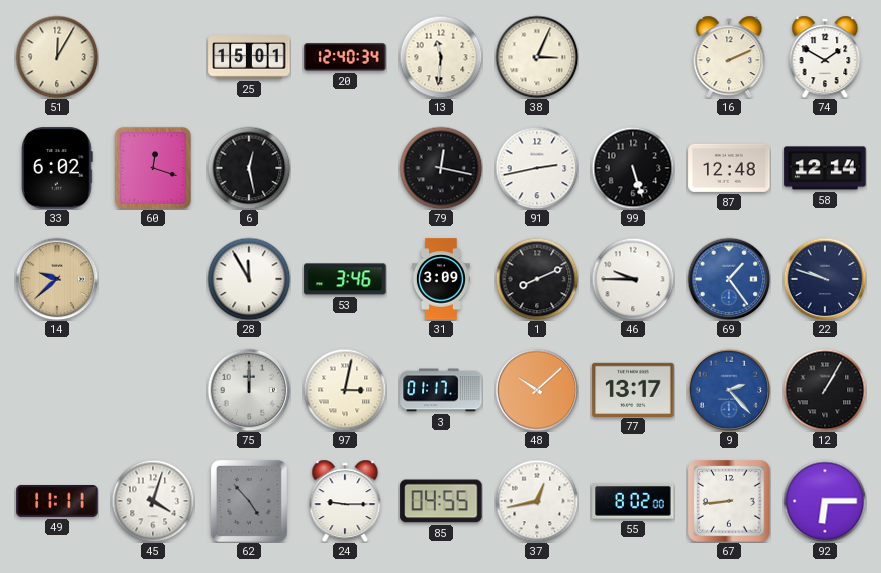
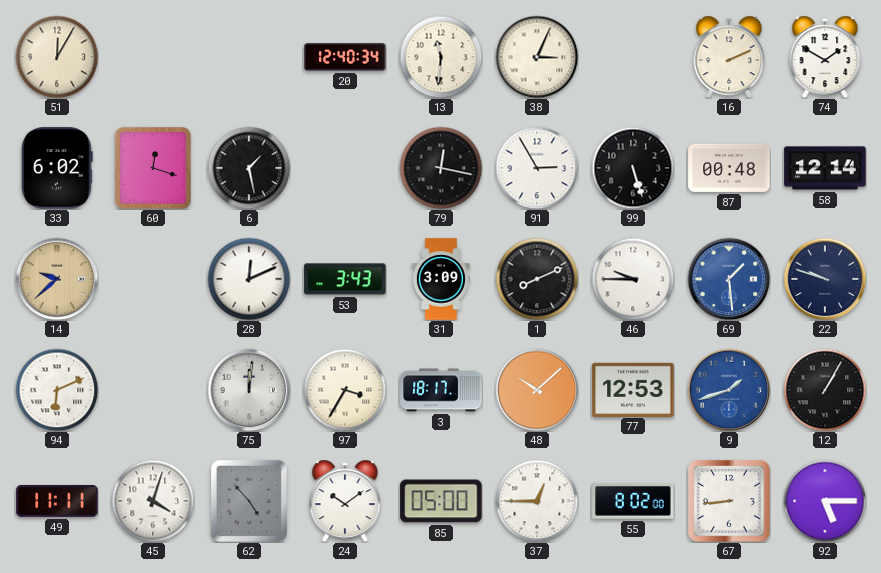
25: 15:01 -> none
6: 12:28 -> 1:28
91: 2:43 -> 2:55
87: 12:48 -> 00:48
28: 11:55 -> 12:11
53: 3:46 -> 3:43
69: 1:24 -> 1:29
94: none -> 6:11
75: 12:00 -> 12:01
97: 3:02 -> 3:35
3: 01:17 -> 18:17
77: 13:17 -> 12:53
9: 2:23 -> 1:42
24: 9:15 -> 10:09
85: 04:55 -> 05:00
37: 12:43 -> 12:45
92: 6:15 -> 5:15
